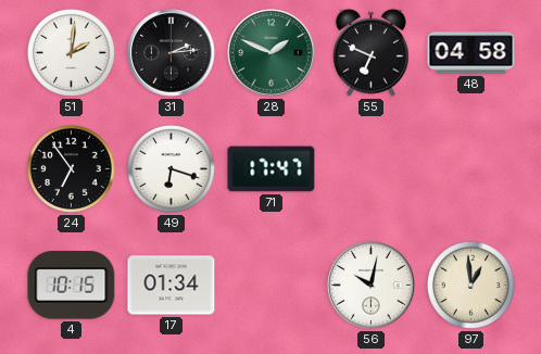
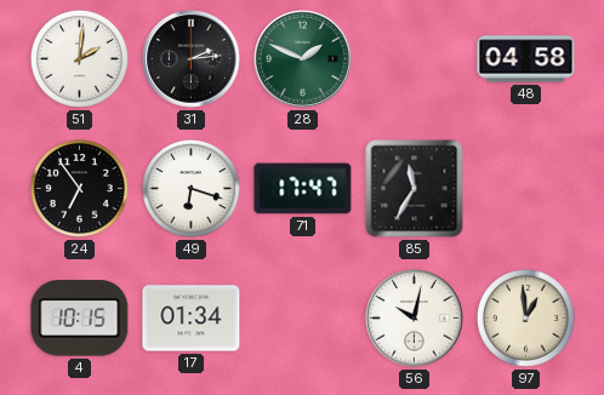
55: 6:49 -> none
85: none -> 11:35
